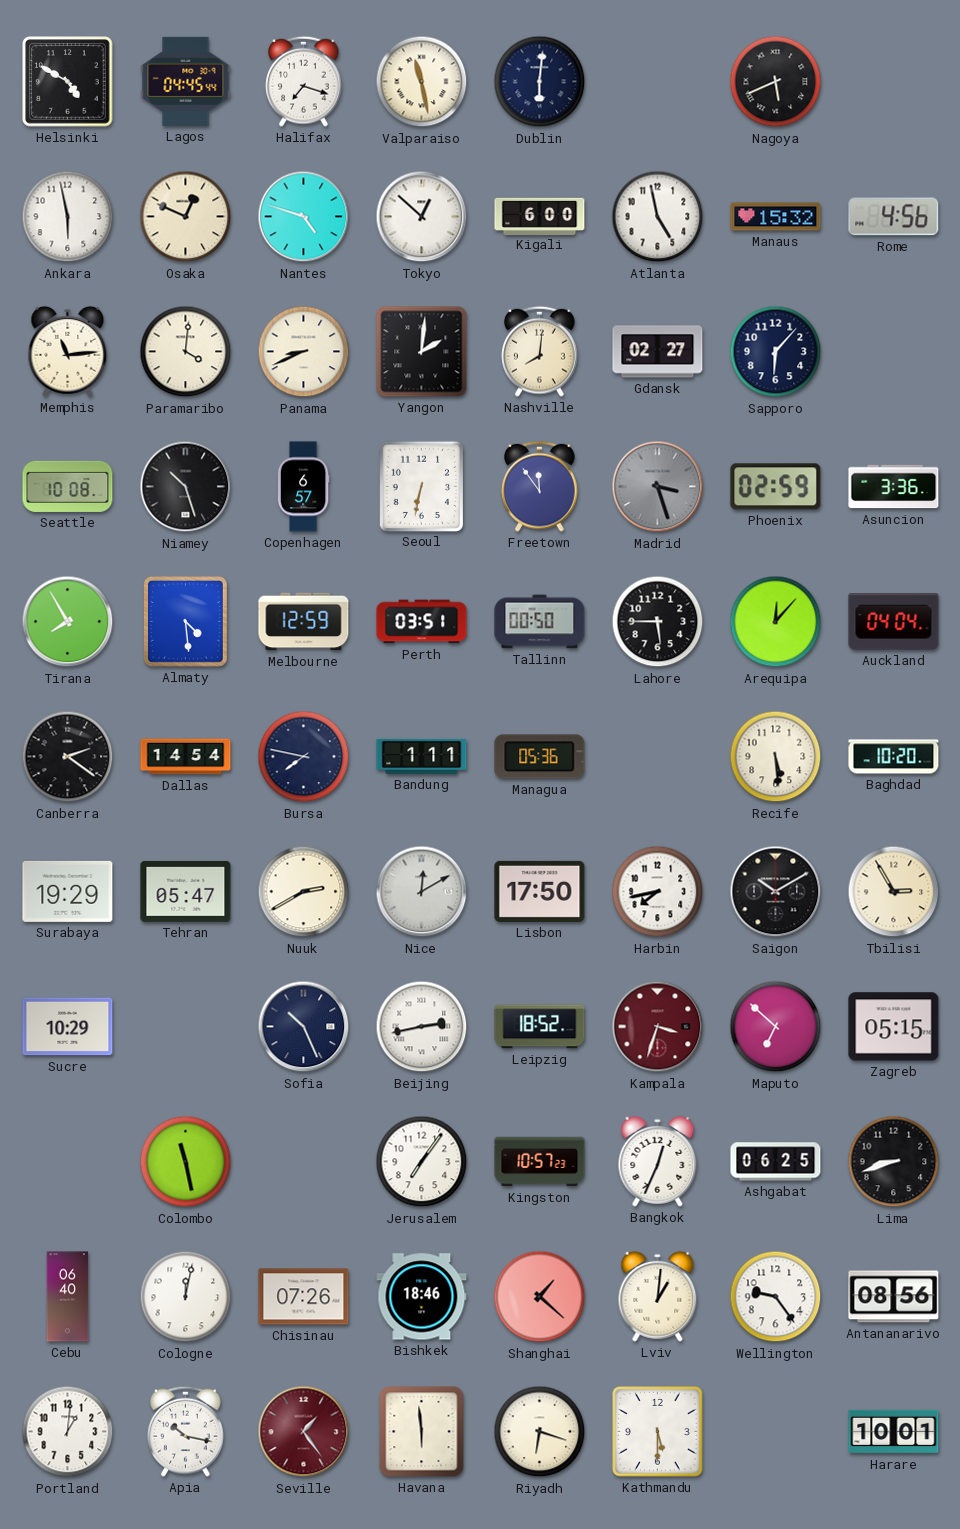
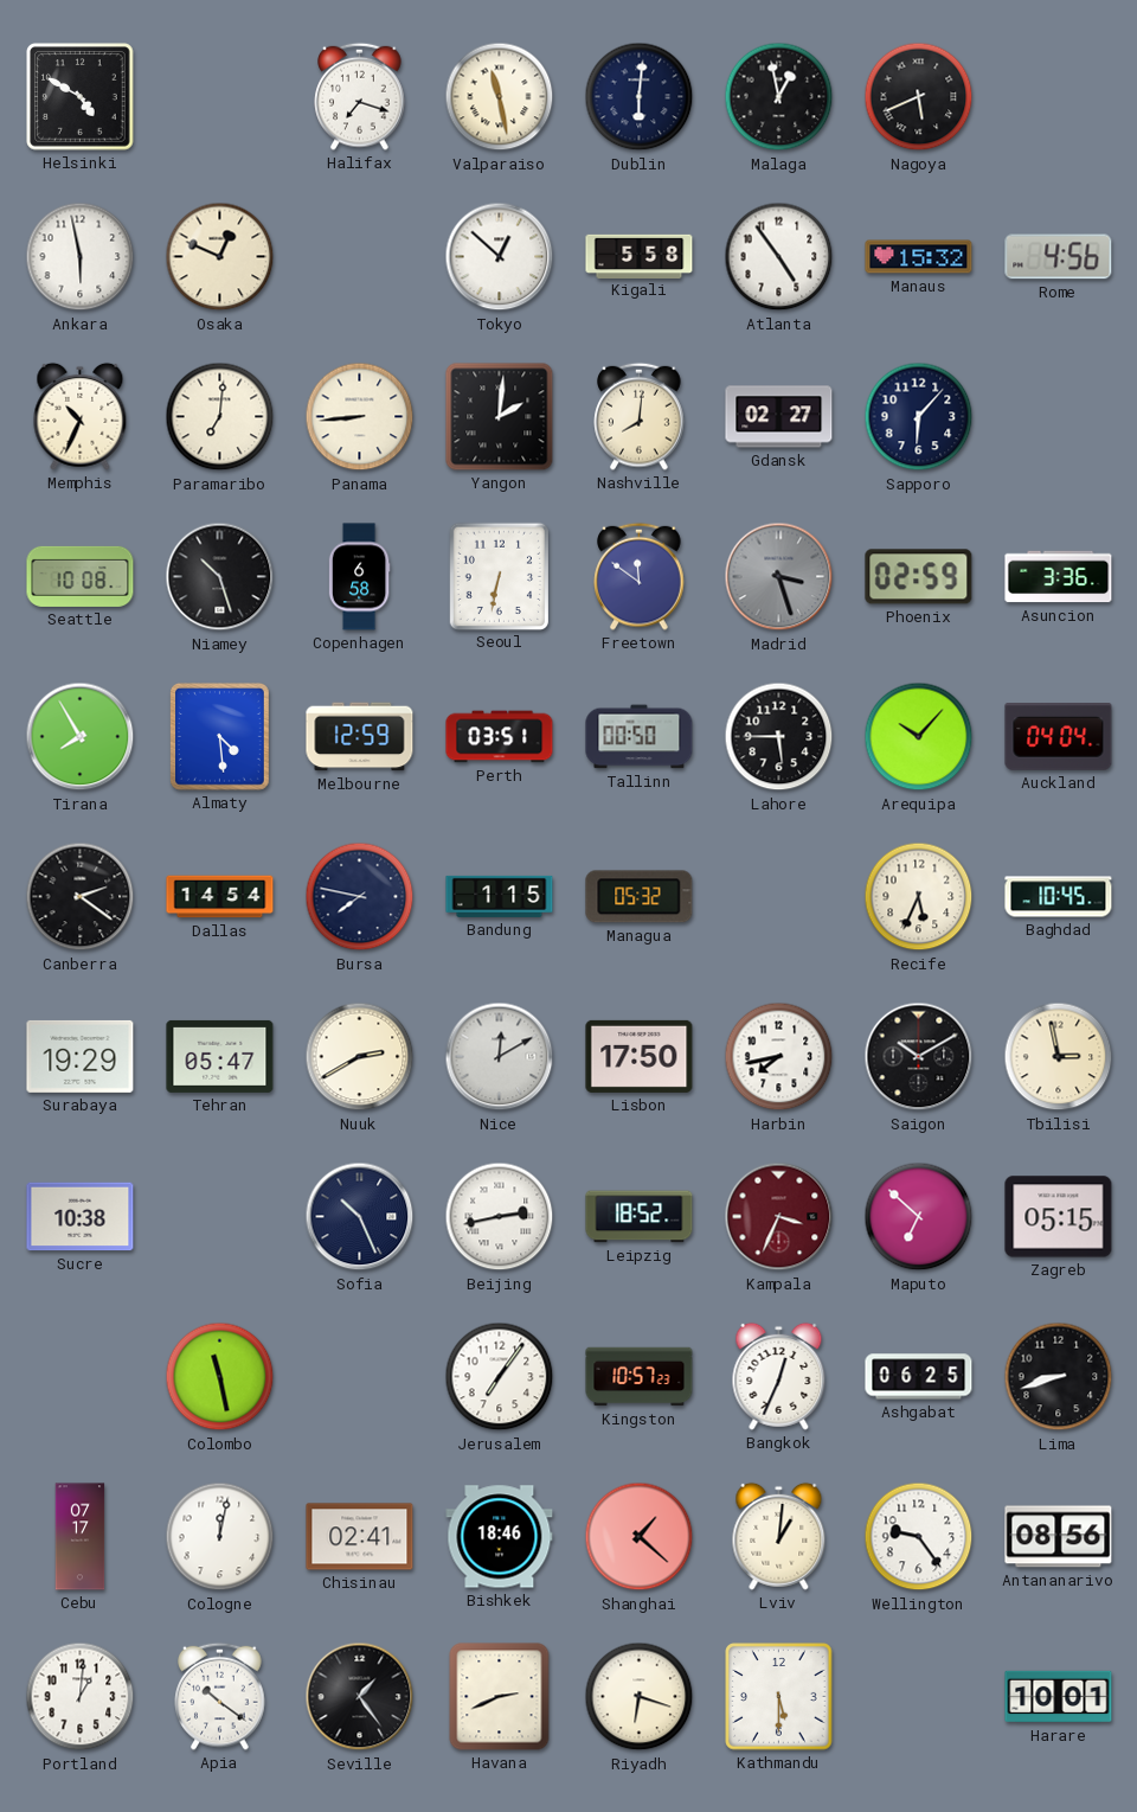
Lagos: 04:45 -> none
Malaga: none -> 12:58
Nantes: 4:48 -> none
Kigali: 6:00 -> 5:58
Atlanta: 4:58 -> 4:54
Memphis: 11:14 -> 10:34
Paramaribo: 4:01 -> 7:01
Panama: 8:41 -> 8:44
Copenhagen: 6:57 -> 6:58
Freetown: 11:54 -> 11:51
Arequipa: 12:07 -> 10:07
Bandung: 1:11 -> 1:15
Managua: 05:36 -> 05:32
Recife: 5:29 -> 5:34
Baghdad: 10:20 -> 10:45
Tbilisi: 2:55 -> 2:58
Sucre: 10:29 -> 10:38
Kampala: 3:33 -> 3:34
Cebu: 06:40 -> 07:17
Chisinau: 07:26 -> 02:41
Apia: 10:17 -> 10:21
Seville dial: burgundy -> black
Havana: 5:59 -> 2:41
